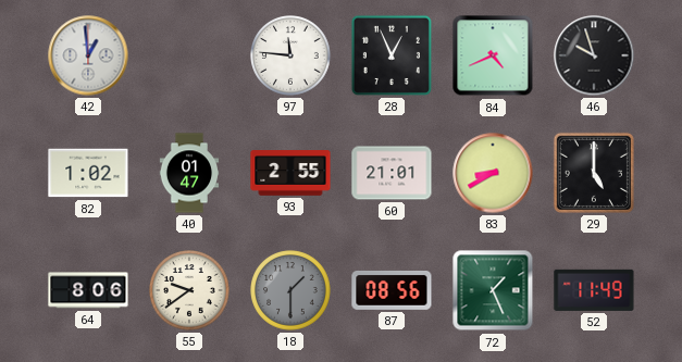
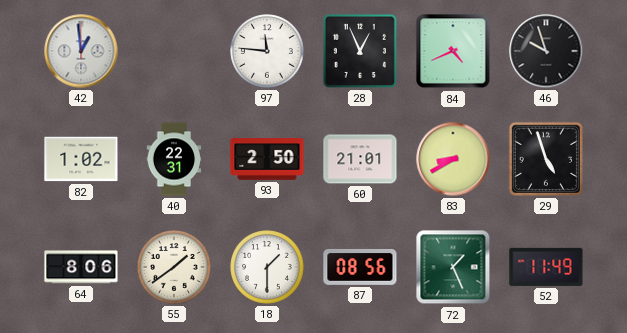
40: 01:47 -> 22:31
93: 2:55 -> 2:50
29: 5:00 -> 4:57
55: 9:39 -> 1:39
18 dial: grey -> white
